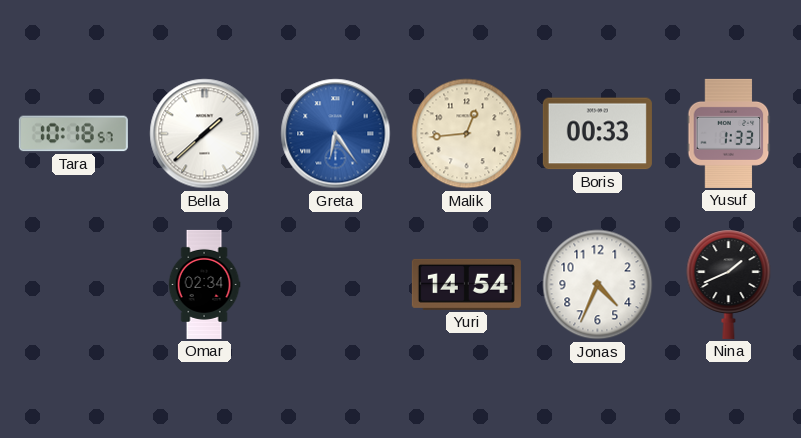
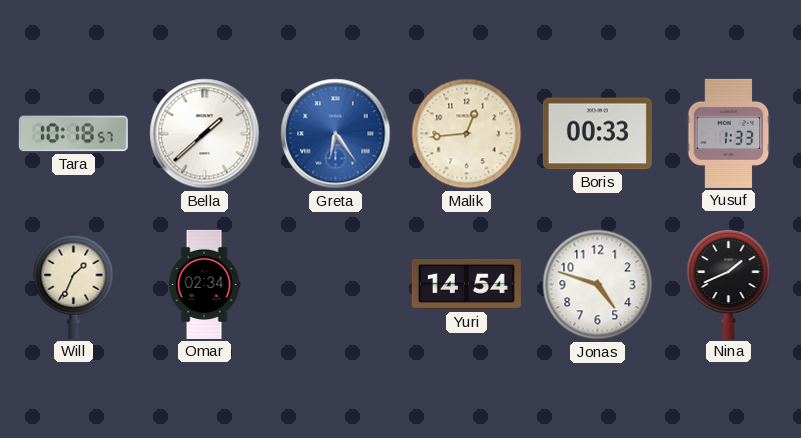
Will: none -> 1:34
Jonas: 4:34 -> 4:48
